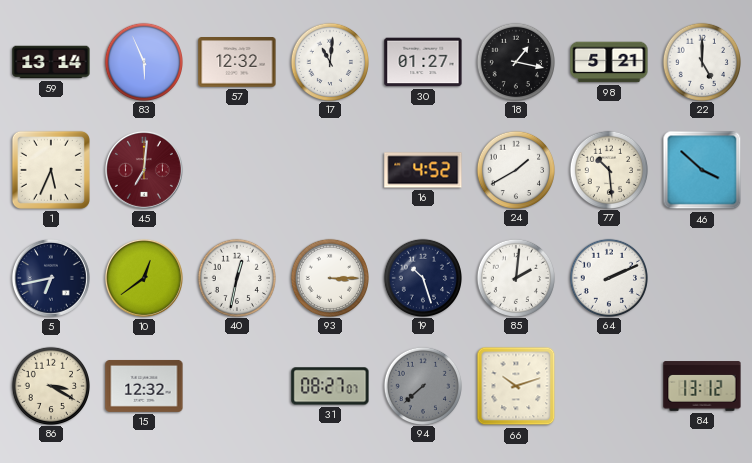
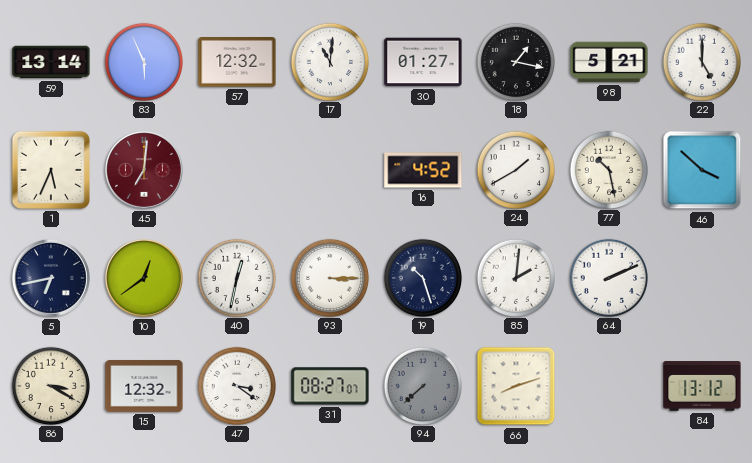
77: 10:29 -> 10:28
47: none -> 3:21
66: 10:12 -> 8:12
